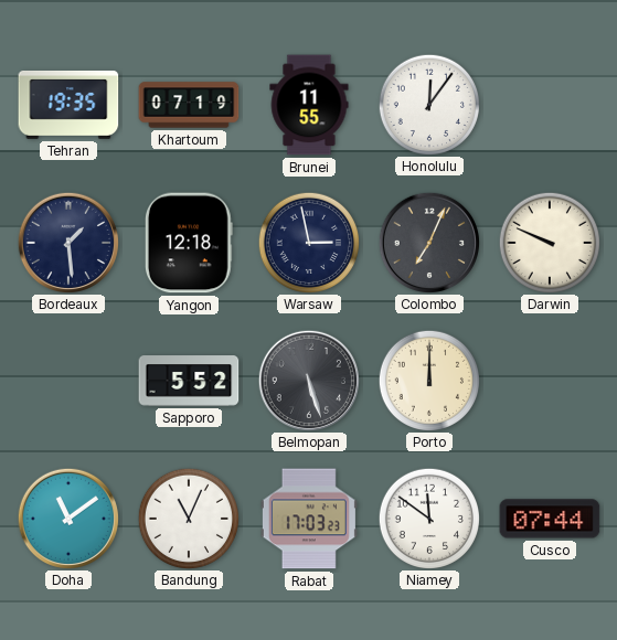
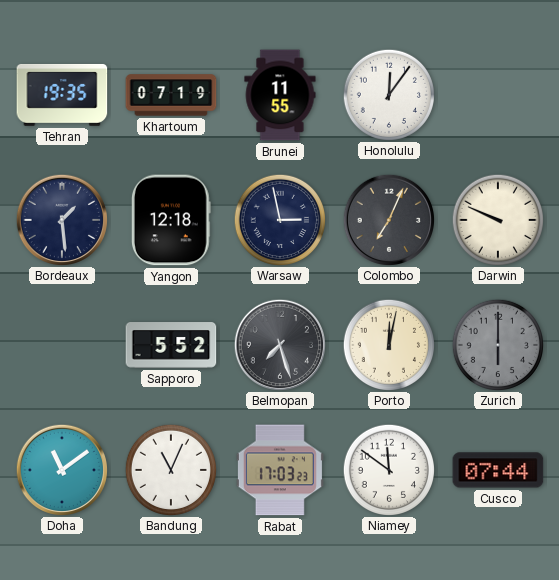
Belmopan: 5:27 -> 7:27
Porto: 12:00 -> 12:02
Zurich: none -> 6:00
